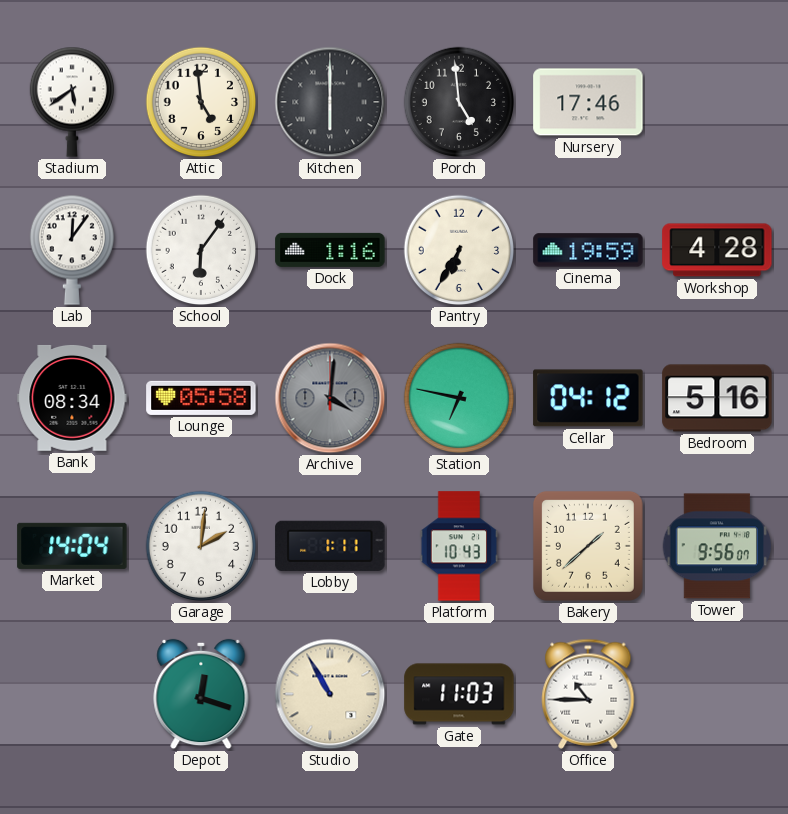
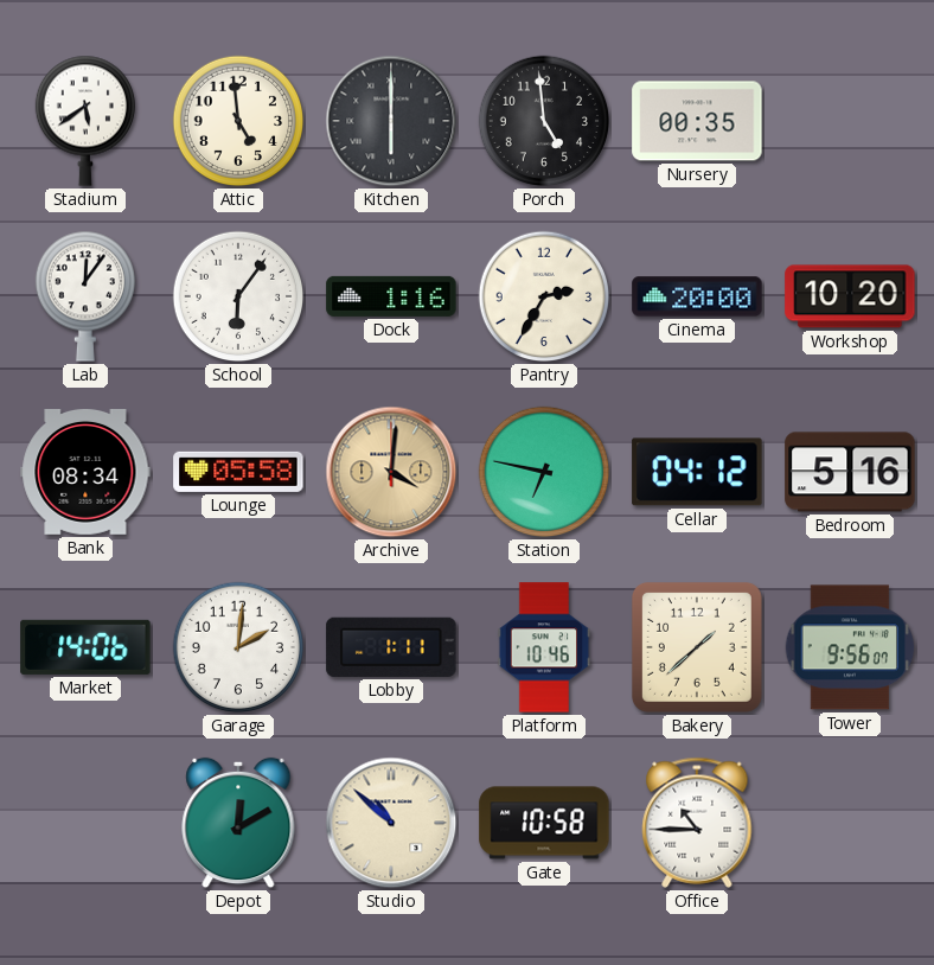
Nursery: 17:46 -> 00:35
Pantry: 6:35 -> 2:35
Cinema: 19:59 -> 20:00
Workshop: 4:28 -> 10:20
Archive dial: grey -> champagne
Market: 14:04 -> 14:06
Platform: 10:43 -> 10:46
Depot: 12:18 -> 12:10
Studio: 10:55 -> 10:52
Gate: 11:03 -> 10:58
